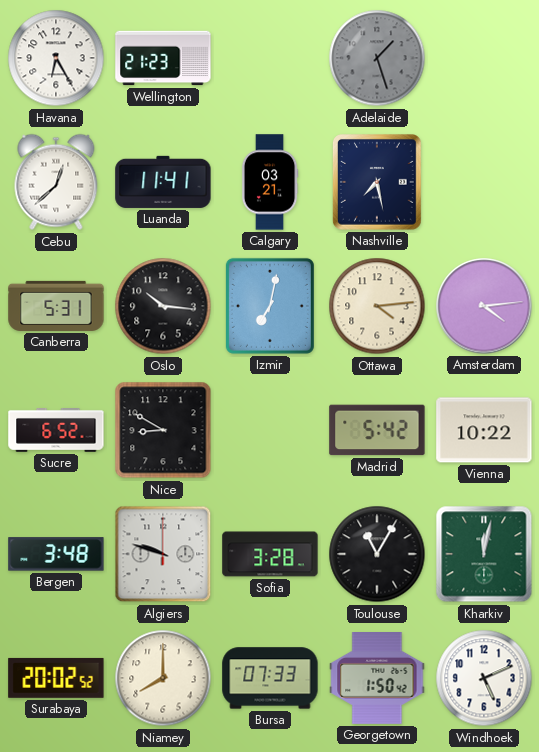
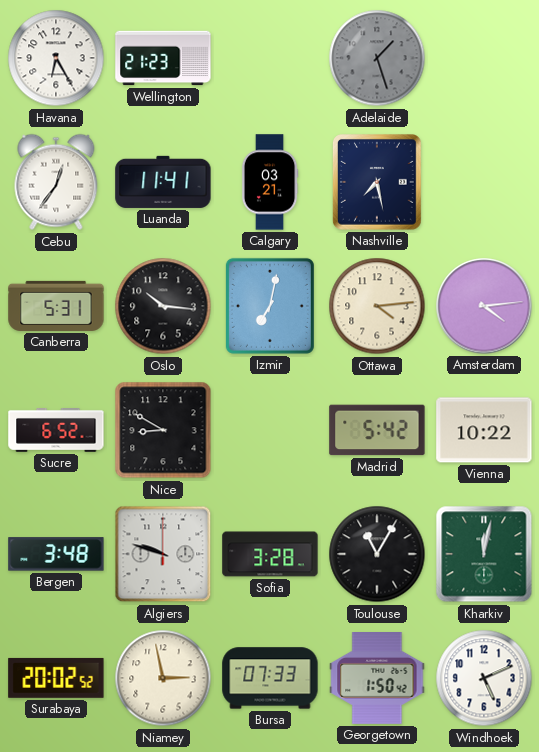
Cebu: 12:38 -> 12:36
Niamey: 8:00 -> 2:58
